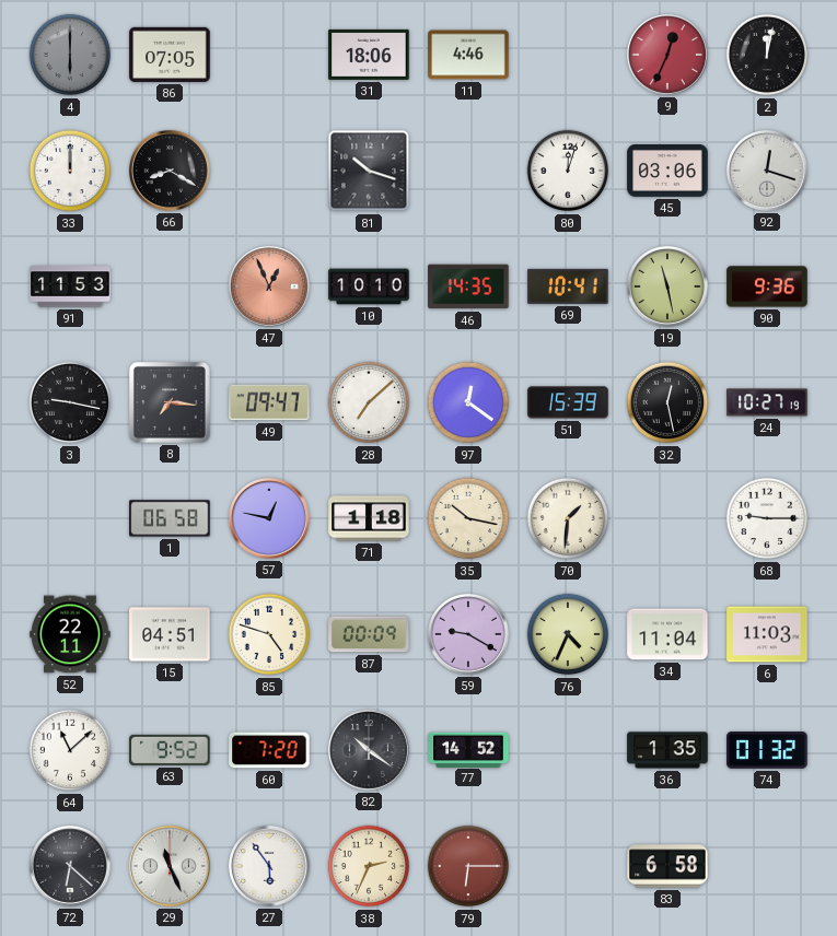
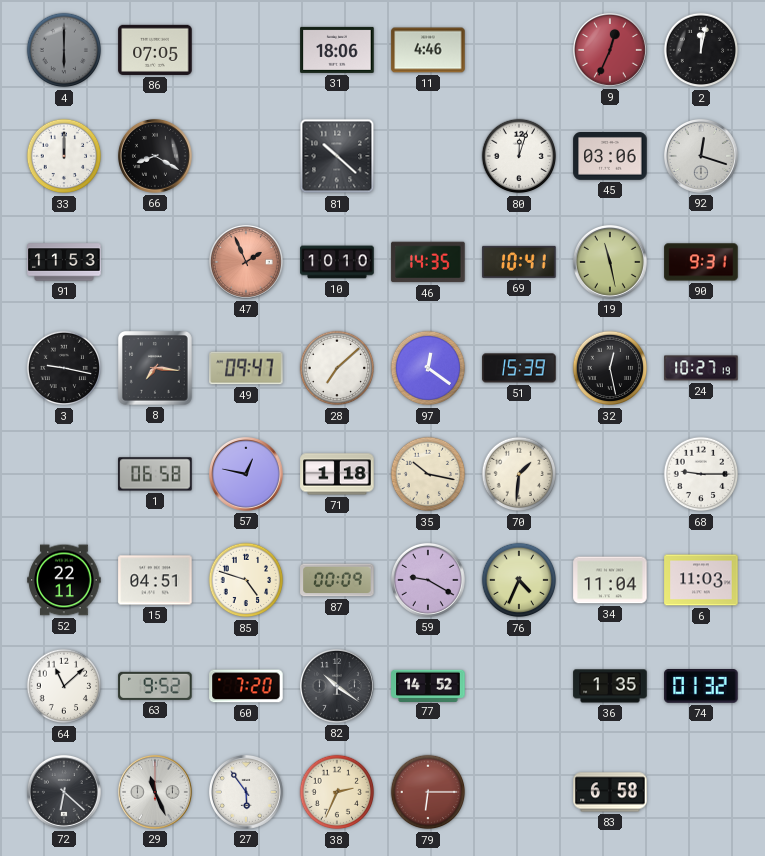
81: 10:18 -> 10:22
47: 12:56 -> 1:56
90: 9:36 -> 9:31
